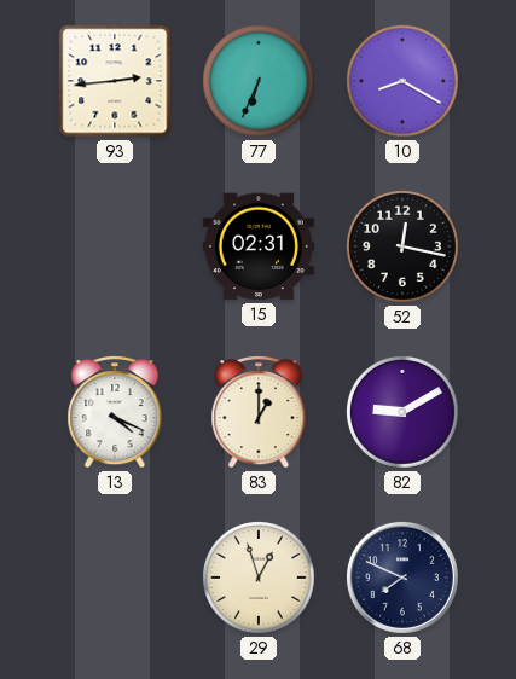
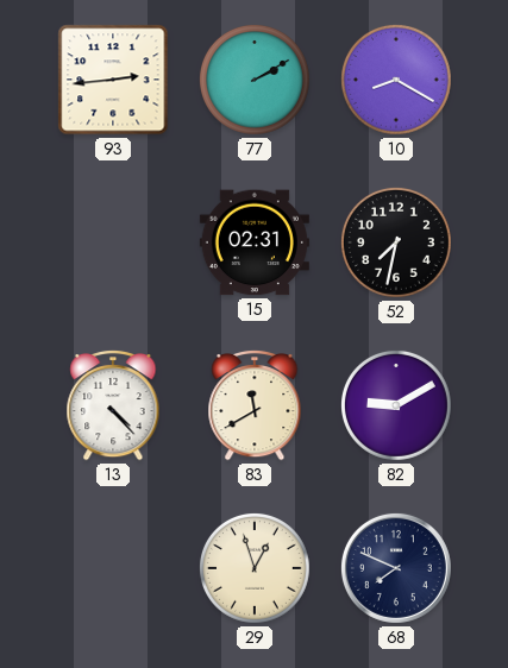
77: 6:34 -> 2:10
52: 12:17 -> 7:32
13: 4:19 -> 4:23
83: 1:00 -> 11:40
